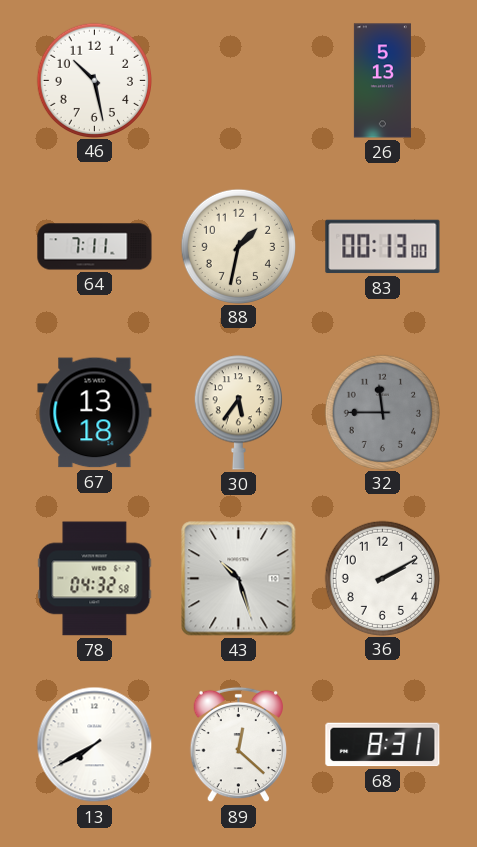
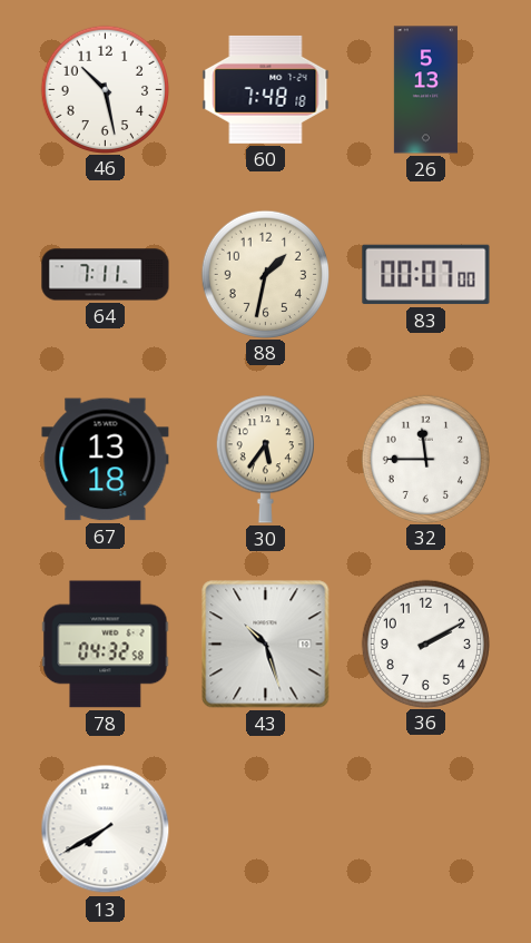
60: none -> 7:48
83: 00:13 -> 00:07
32 dial: grey -> white
89: 12:22 -> none
68: 8:31 -> none
